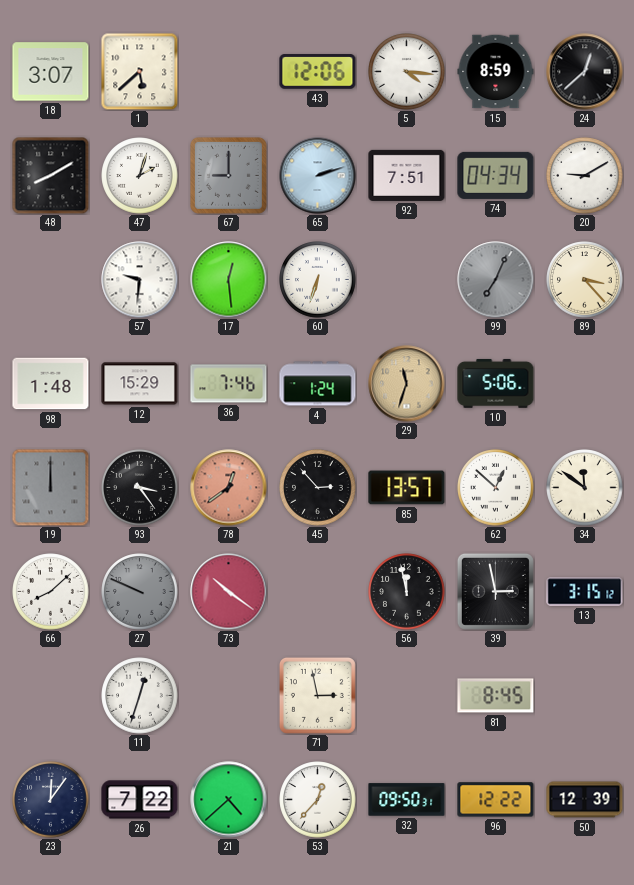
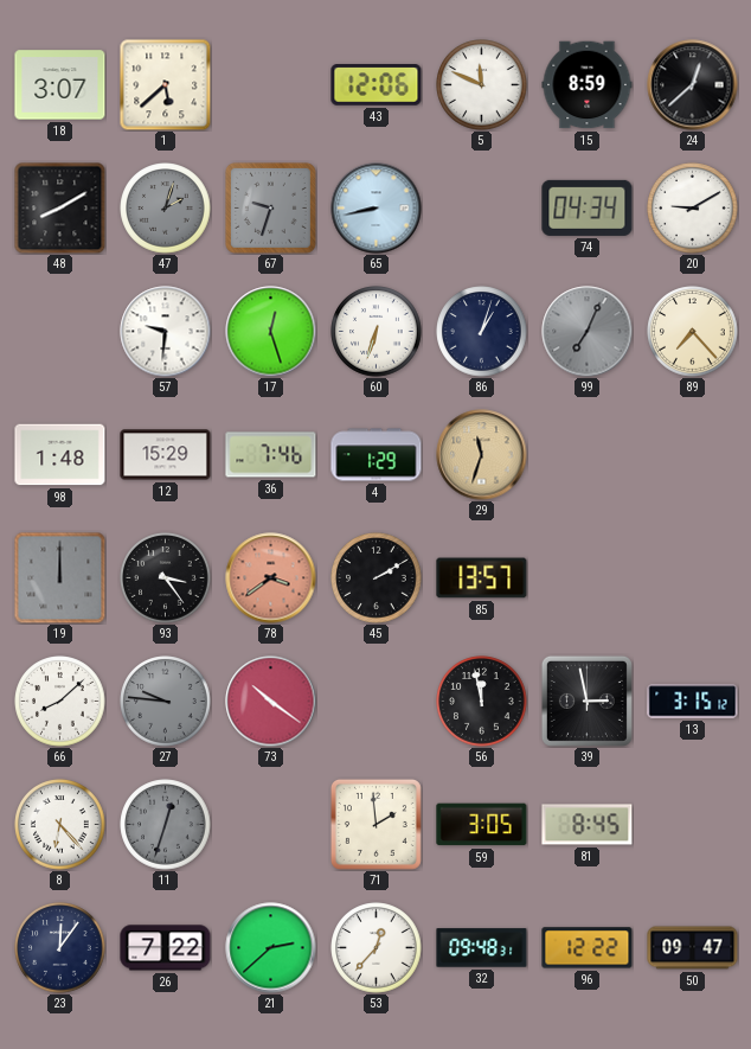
5: 4:16 -> 11:49
47 dial: white -> grey
67: 9:00 -> 9:33
65: 2:12 -> 8:43
92: 7:51 -> none
17: 12:29 -> 12:27
86: none -> 1:03
89: 3:23 -> 7:23
4: 1:24 -> 1:29
10: 5:06 -> none
78: 12:39 -> 3:39
45: 2:53 -> 2:10
62: 12:52 -> none
34: 11:51 -> none
27: 9:49 -> 9:46
8: none -> 6:23
11 dial: white -> grey
71: 2:58 -> 1:59
59: none -> 3:05
21: 4:38 -> 2:38
32: 09:50 -> 09:48
50: 12:39 -> 09:47
